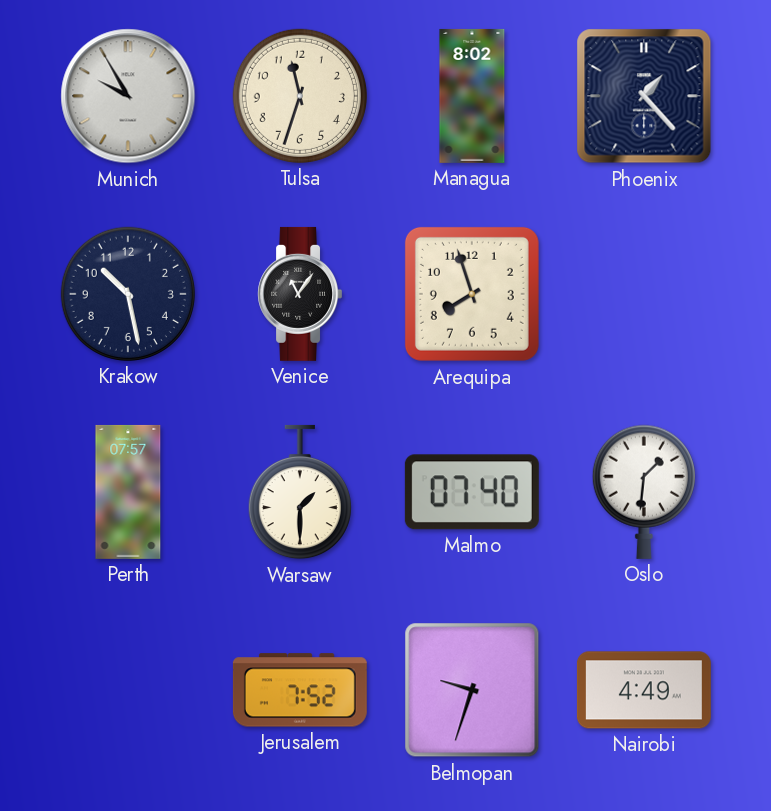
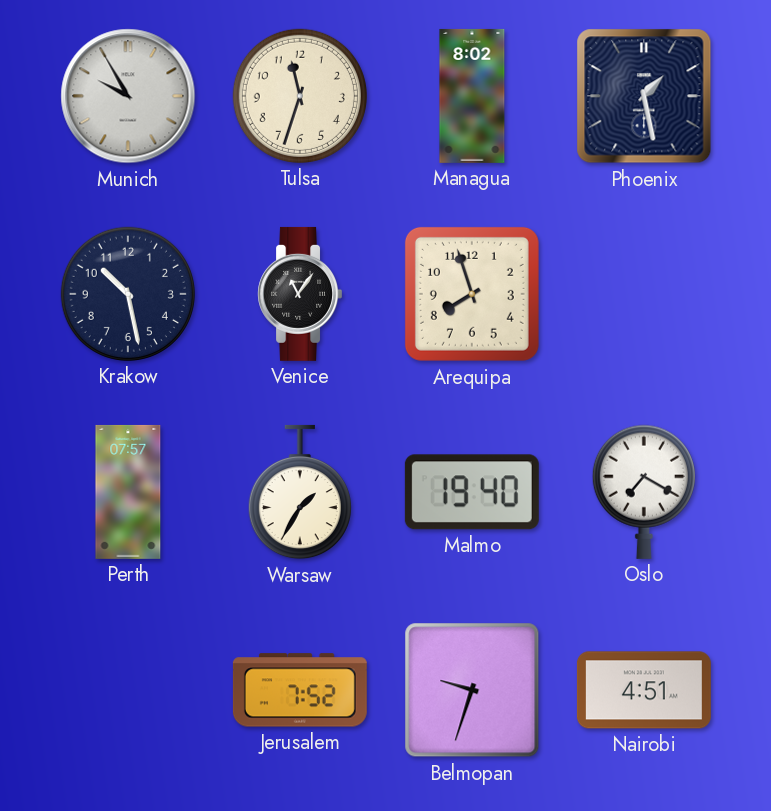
Phoenix: 1:23 -> 1:28
Warsaw: 1:30 -> 1:35
Malmo: 07:40 -> 19:40
Oslo: 1:31 -> 7:20
Nairobi: 4:49 -> 4:51
